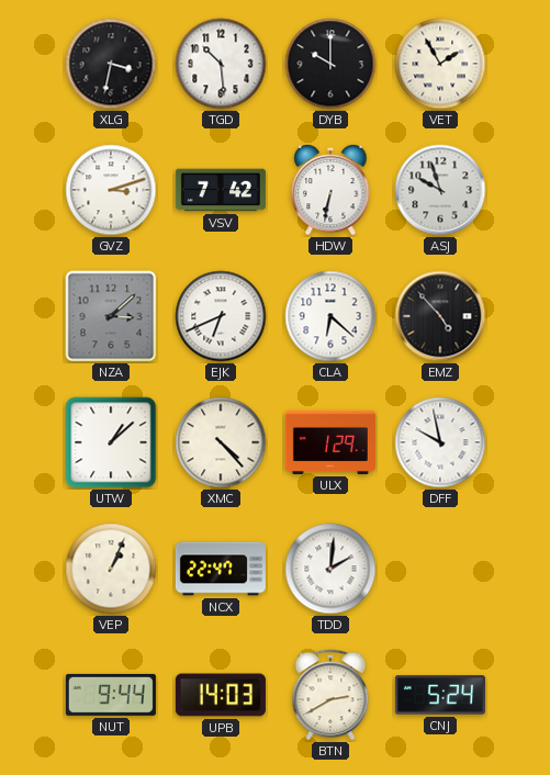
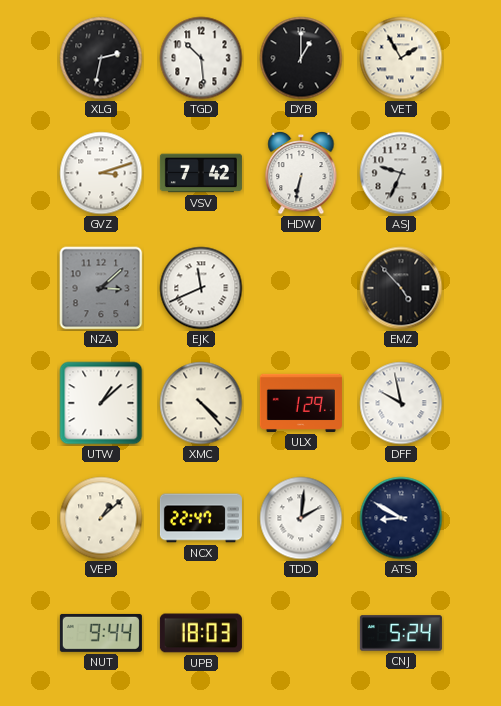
XLG: 3:32 -> 2:32
DYB: 10:00 -> 1:00
ASJ: 9:57 -> 9:34
EJK: 6:41 -> 11:41
CLA: 6:22 -> none
VEP: 1:04 -> 1:08
ATS: none -> 8:50
UPB: 14:03 -> 18:03
BTN: 2:40 -> none
